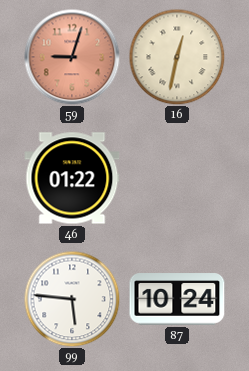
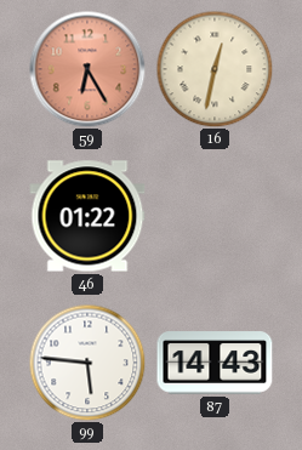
59: 9:03 -> 6:25
87: 10:24 -> 14:43
